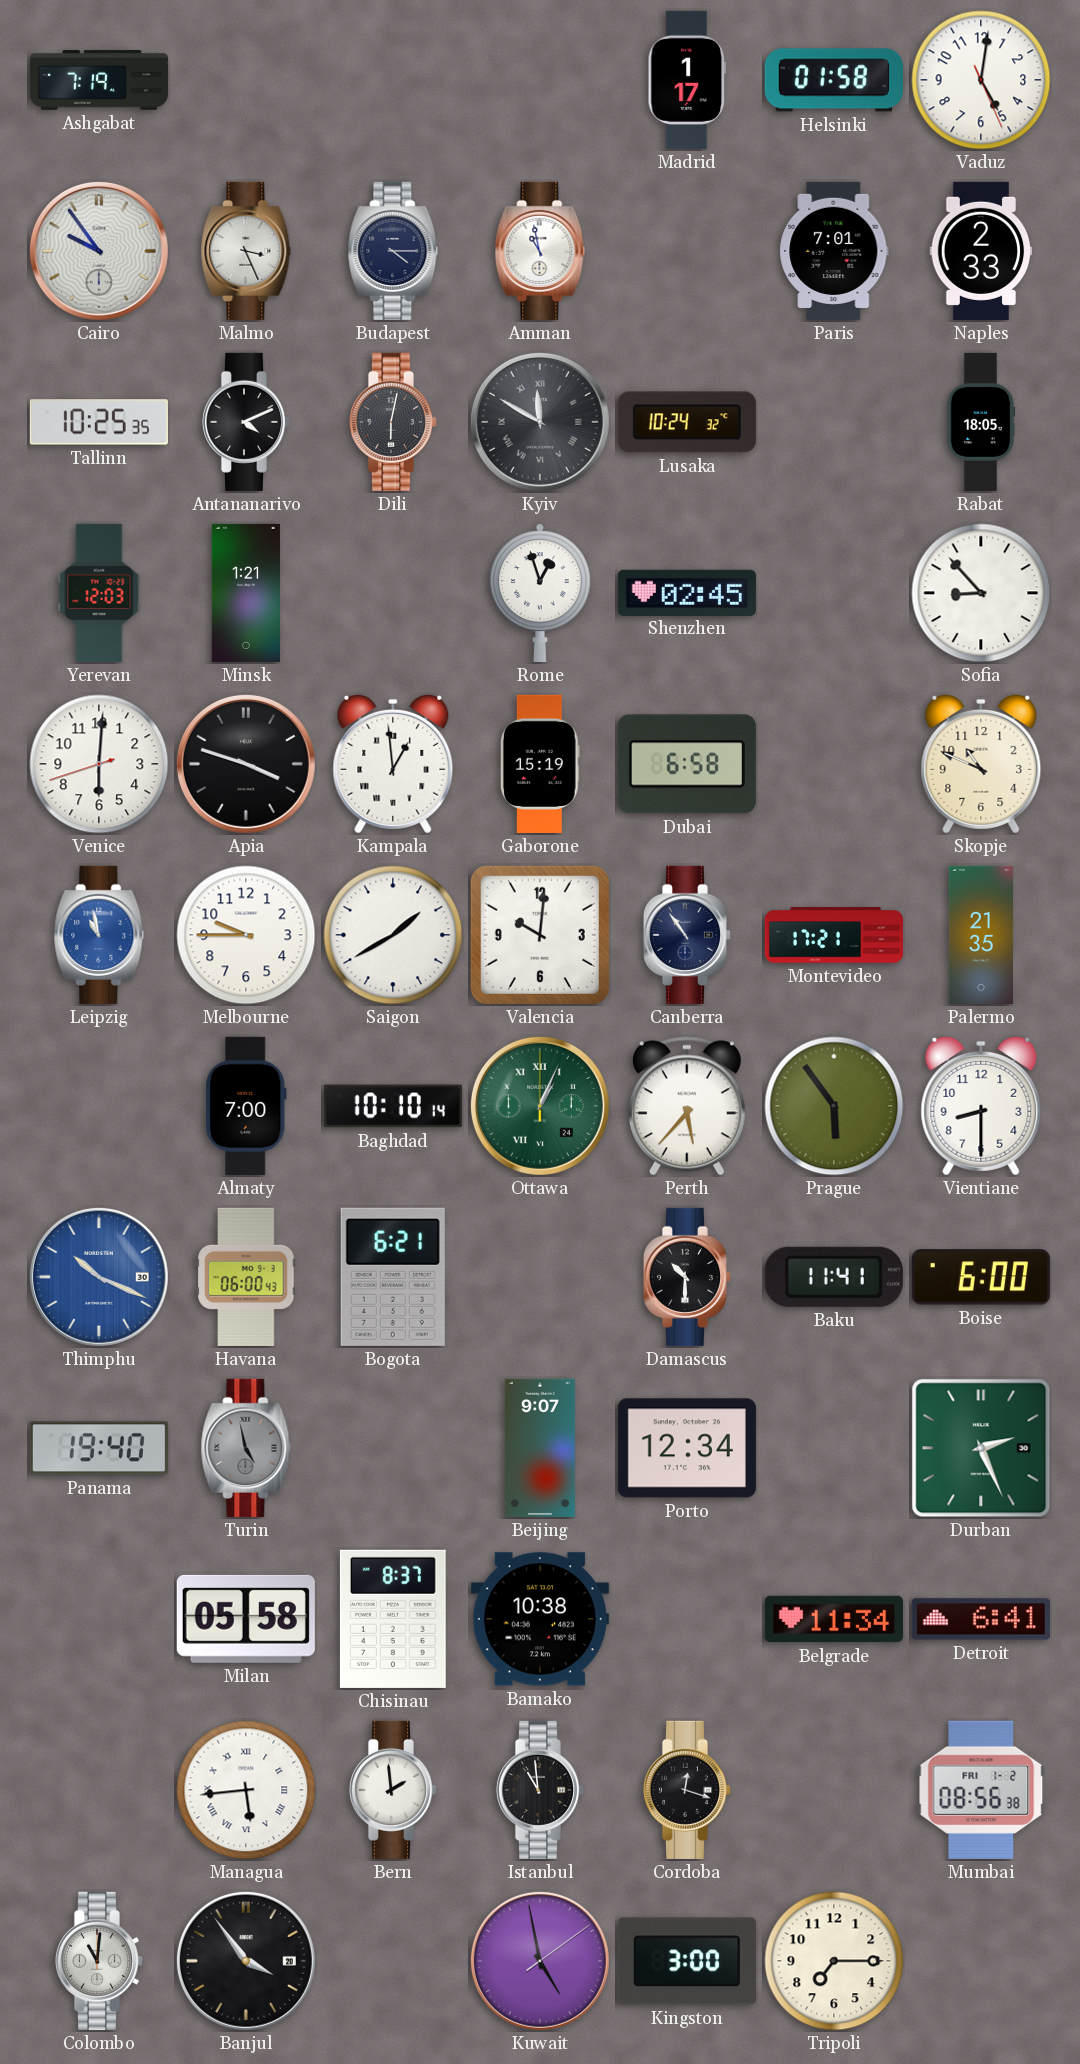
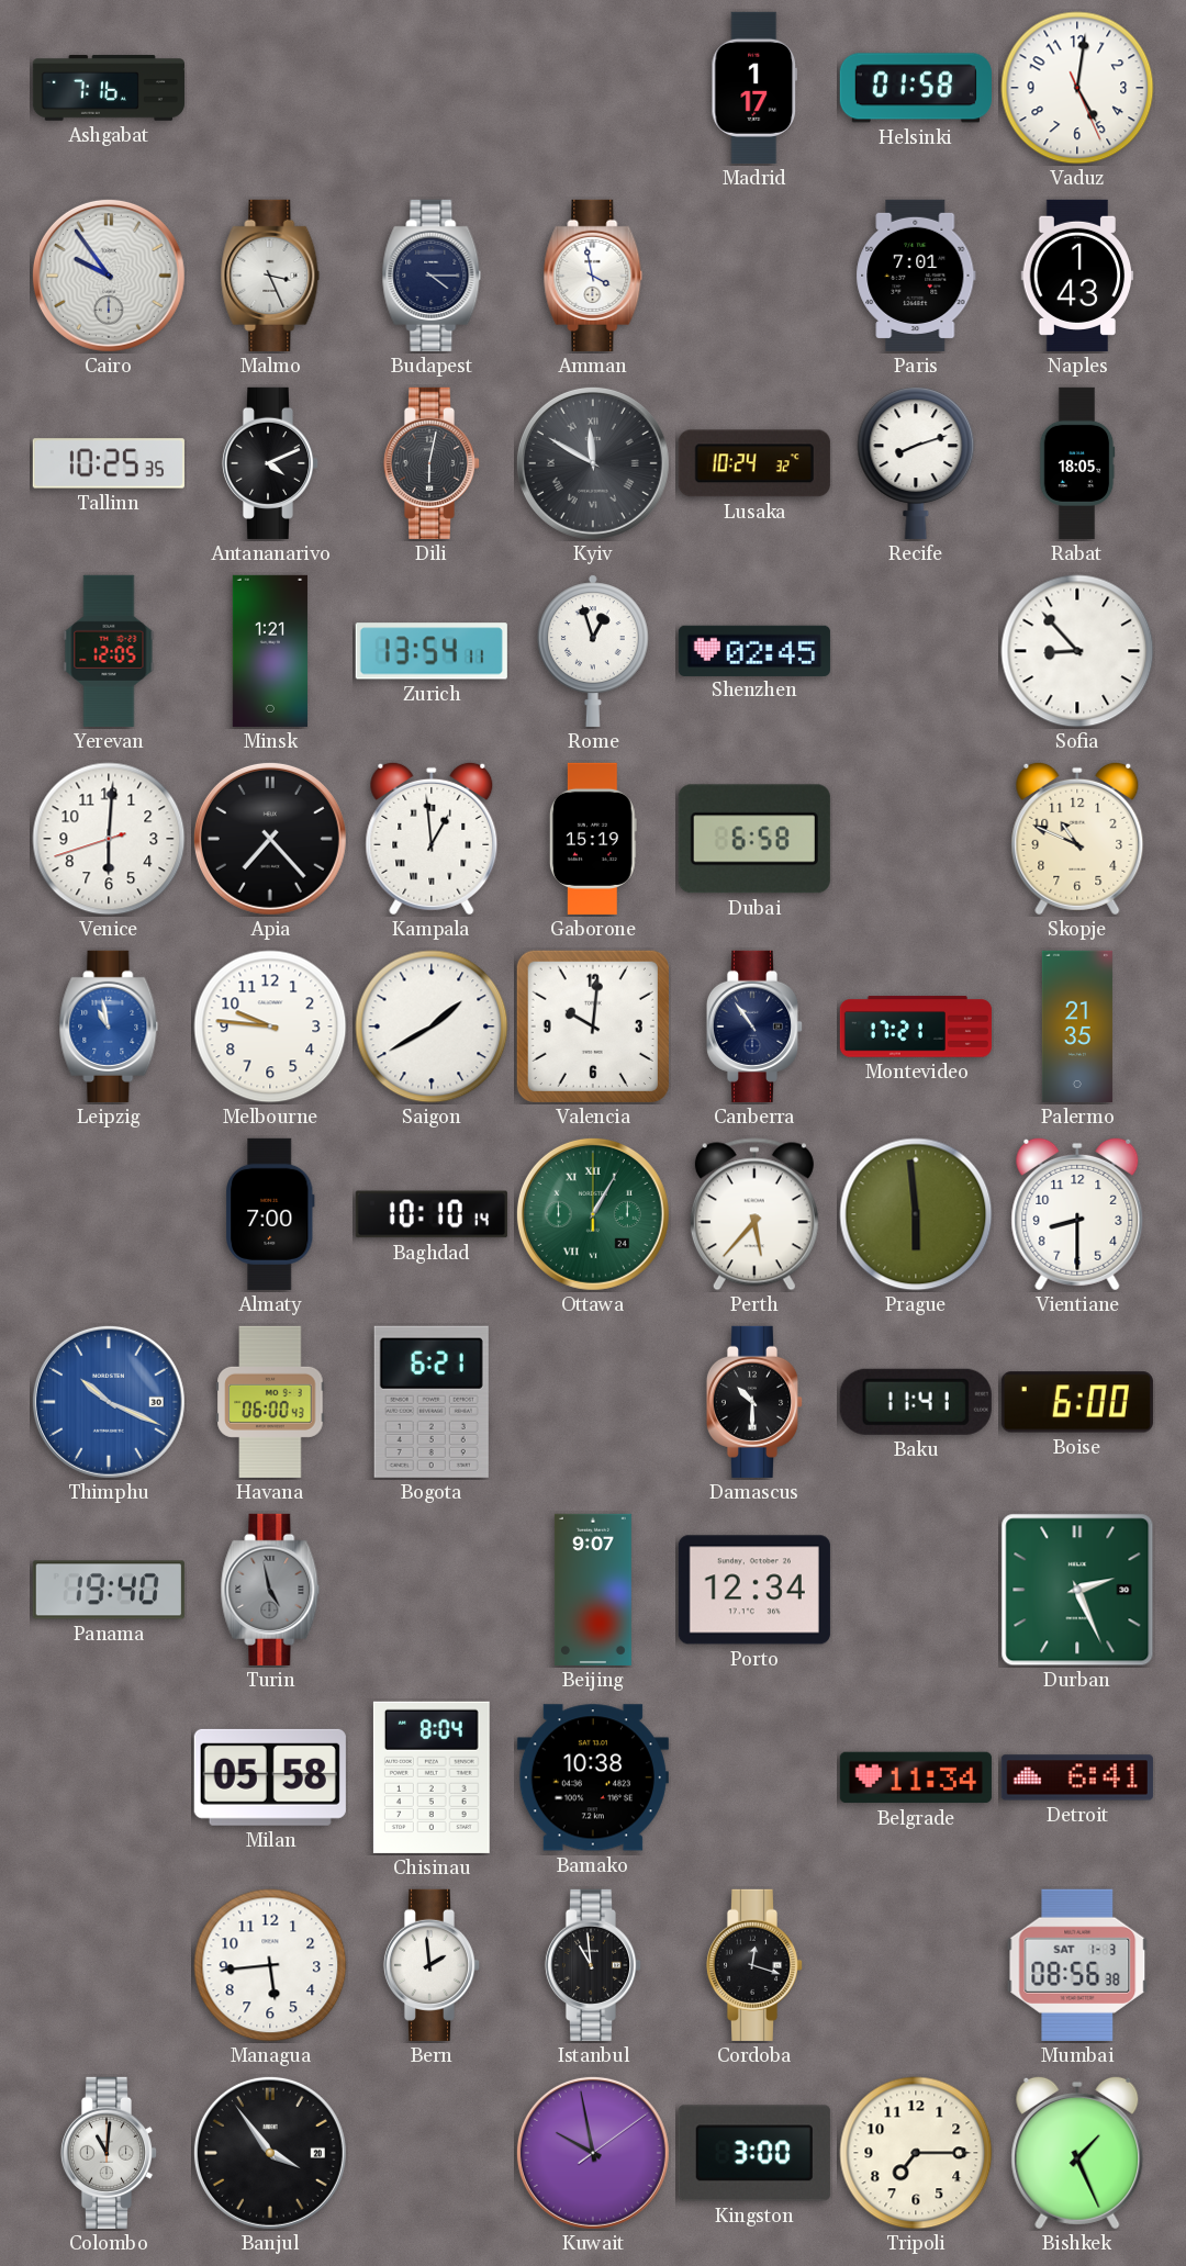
Ashgabat: 7:19 -> 7:16
Amman: 10:58 -> 3:58
Naples: 2:33 -> 1:43
Recife: none -> 8:12
Yerevan: 12:03 -> 12:05
Zurich: none -> 13:54
Apia: 3:48 -> 7:23
Melbourne: 9:45 -> 9:46
Ottawa: 1:04 -> 1:05
Prague: 5:54 -> 5:59
Chisinau: 8:37 -> 8:04
Managua numerals: Roman -> Arabic
Mumbai date: FRI 1-2 -> SAT 1-3
Kuwait: 4:58 -> 9:58
Bishkek: none -> 1:26
